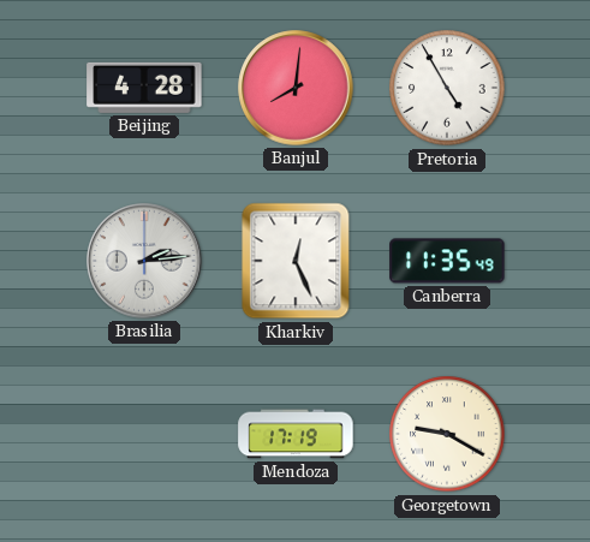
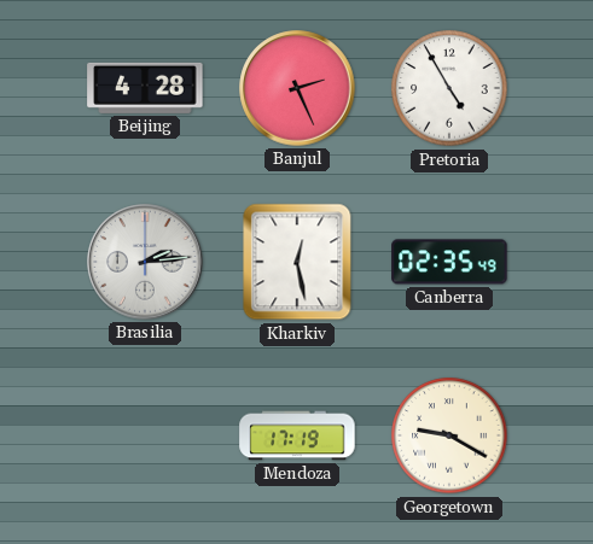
Banjul: 8:01 -> 2:26
Kharkiv: 12:26 -> 12:28
Canberra: 11:35 -> 02:35
